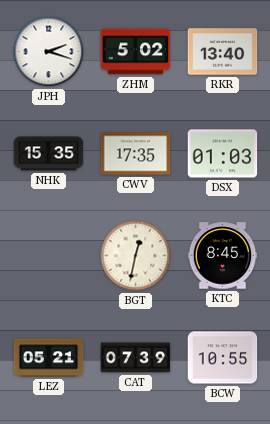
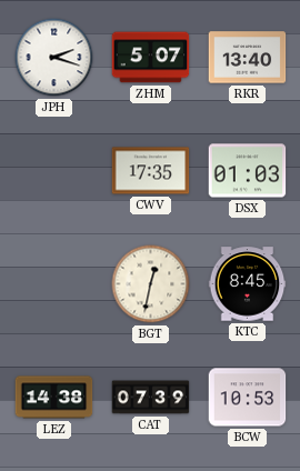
ZHM: 5:02 -> 5:07
NHK: 15:35 -> none
LEZ: 05:21 -> 14:38
BCW: 10:55 -> 10:53
